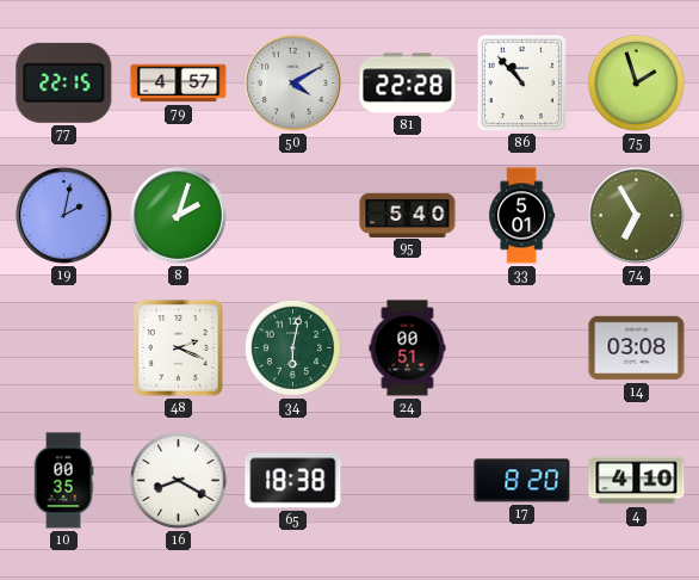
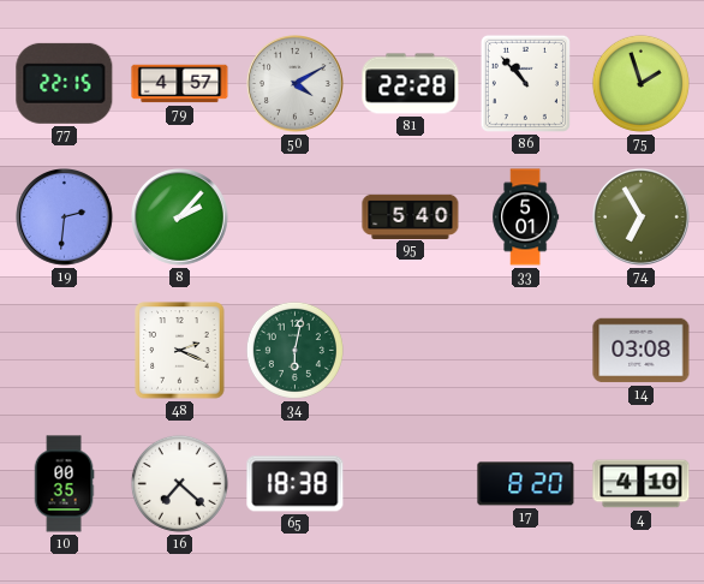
19: 2:02 -> 2:31
8: 2:03 -> 2:07
24: 00:51 -> none
16: 8:20 -> 7:22
